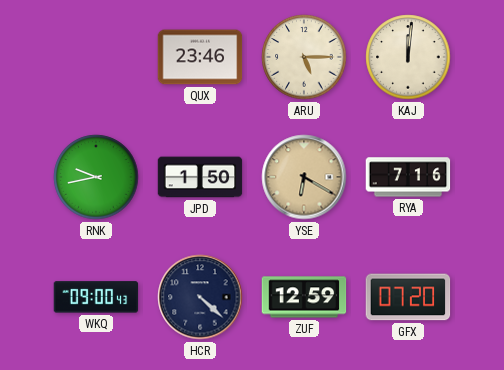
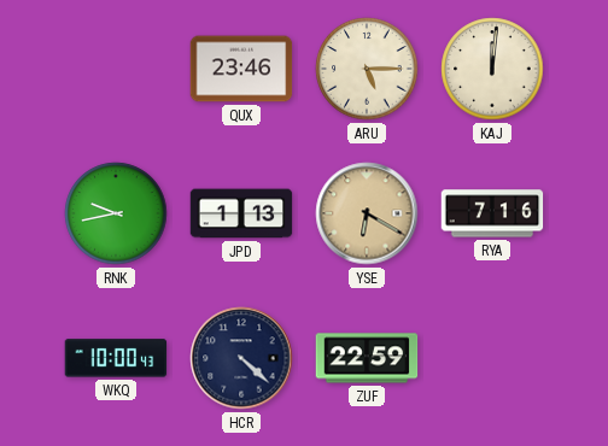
JPD: 1:50 -> 1:13
WKQ: 09:00 -> 10:00
ZUF: 12:59 -> 22:59
GFX: 07:20 -> none
